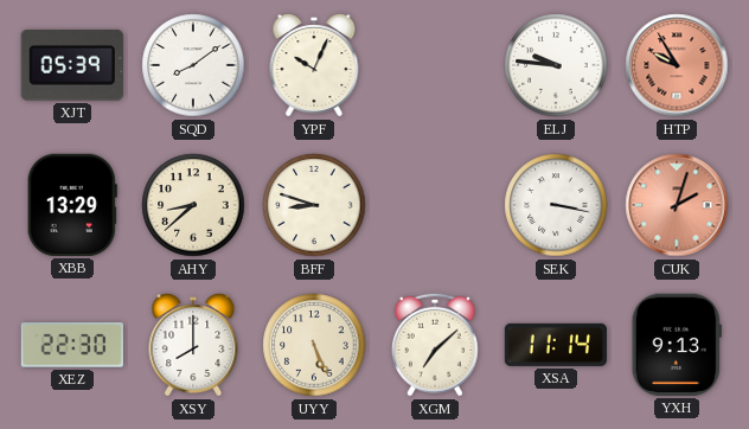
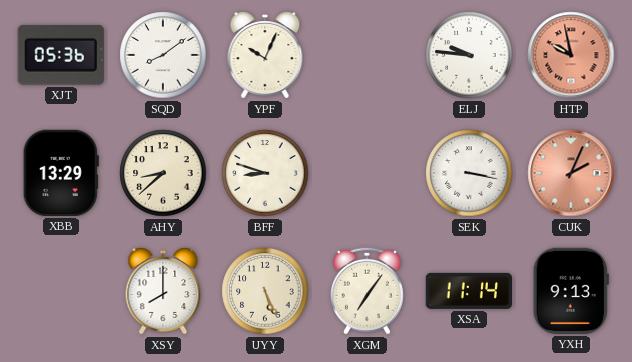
XJT: 05:39 -> 05:36
HTP: 9:55 -> 9:58
CUK: 2:03 -> 2:04
XEZ: 22:30 -> none
XGM: 7:08 -> 7:06
